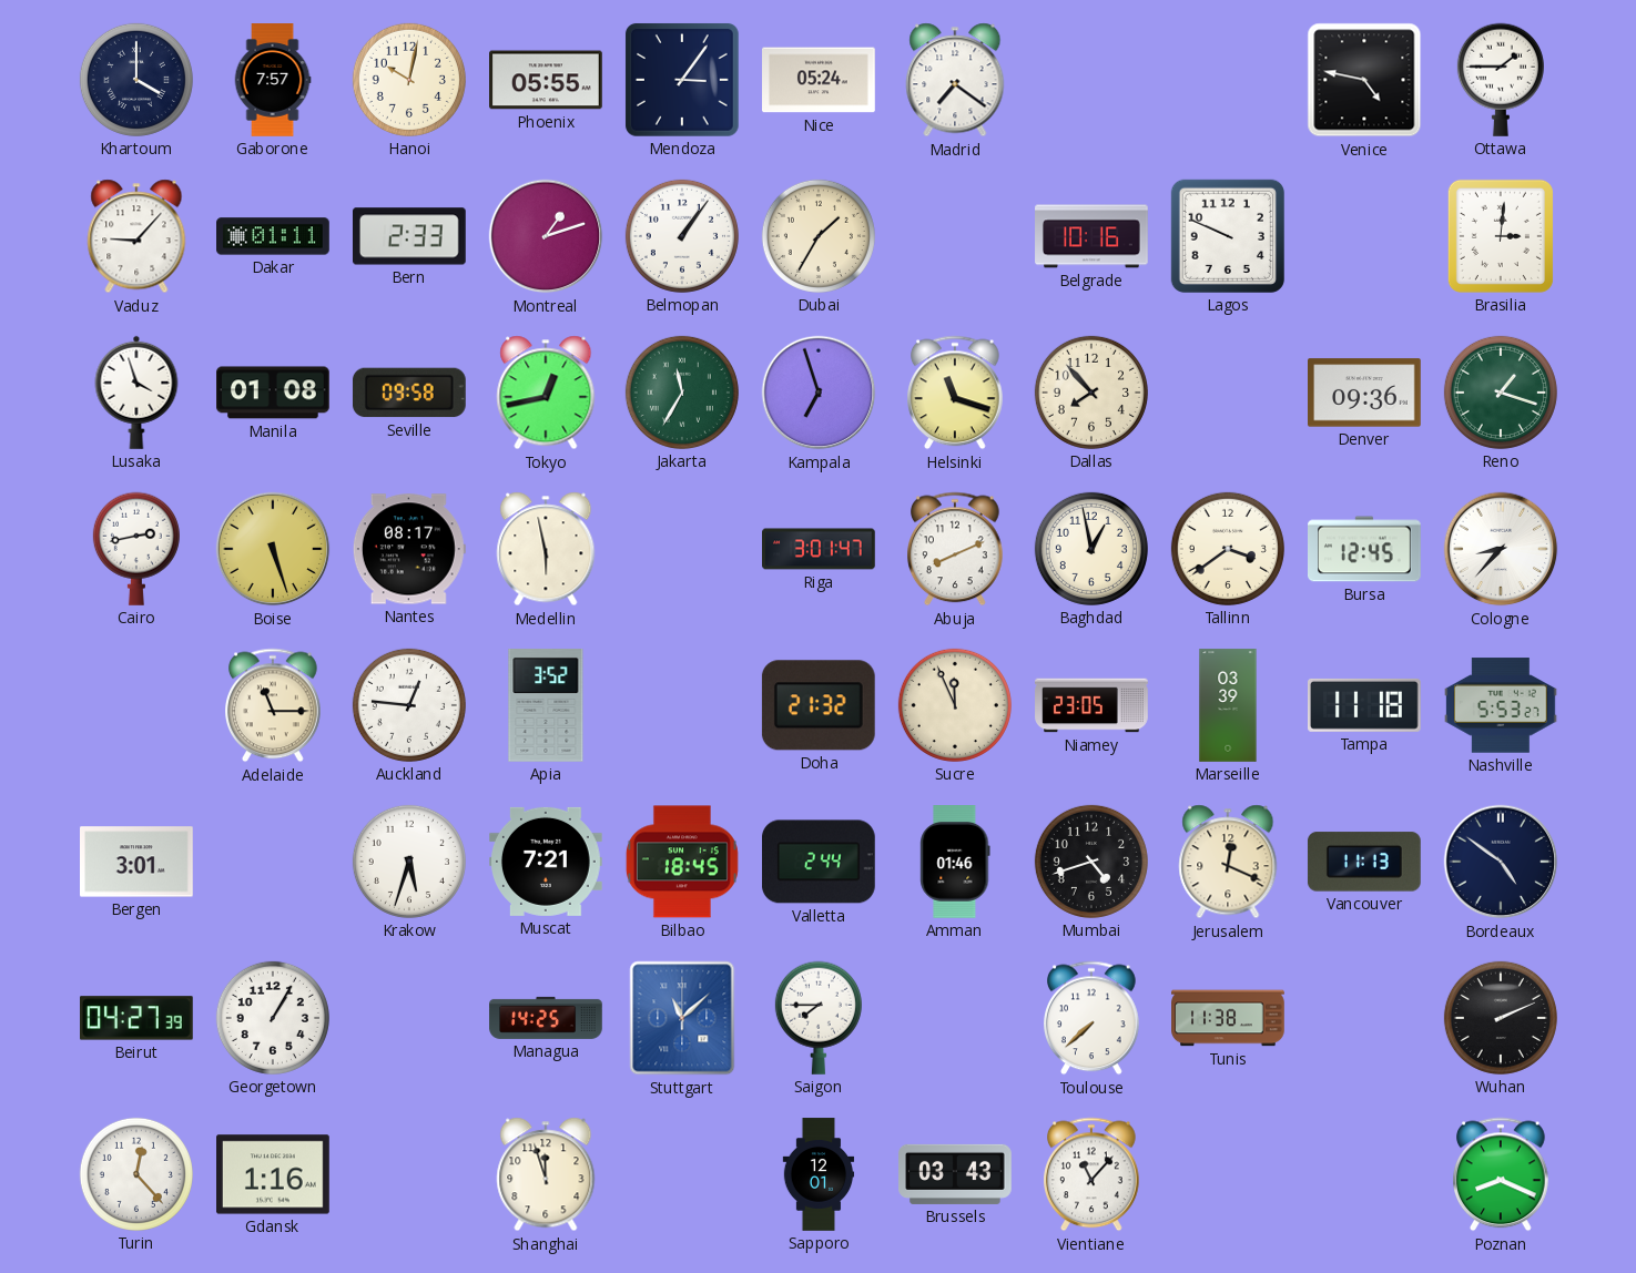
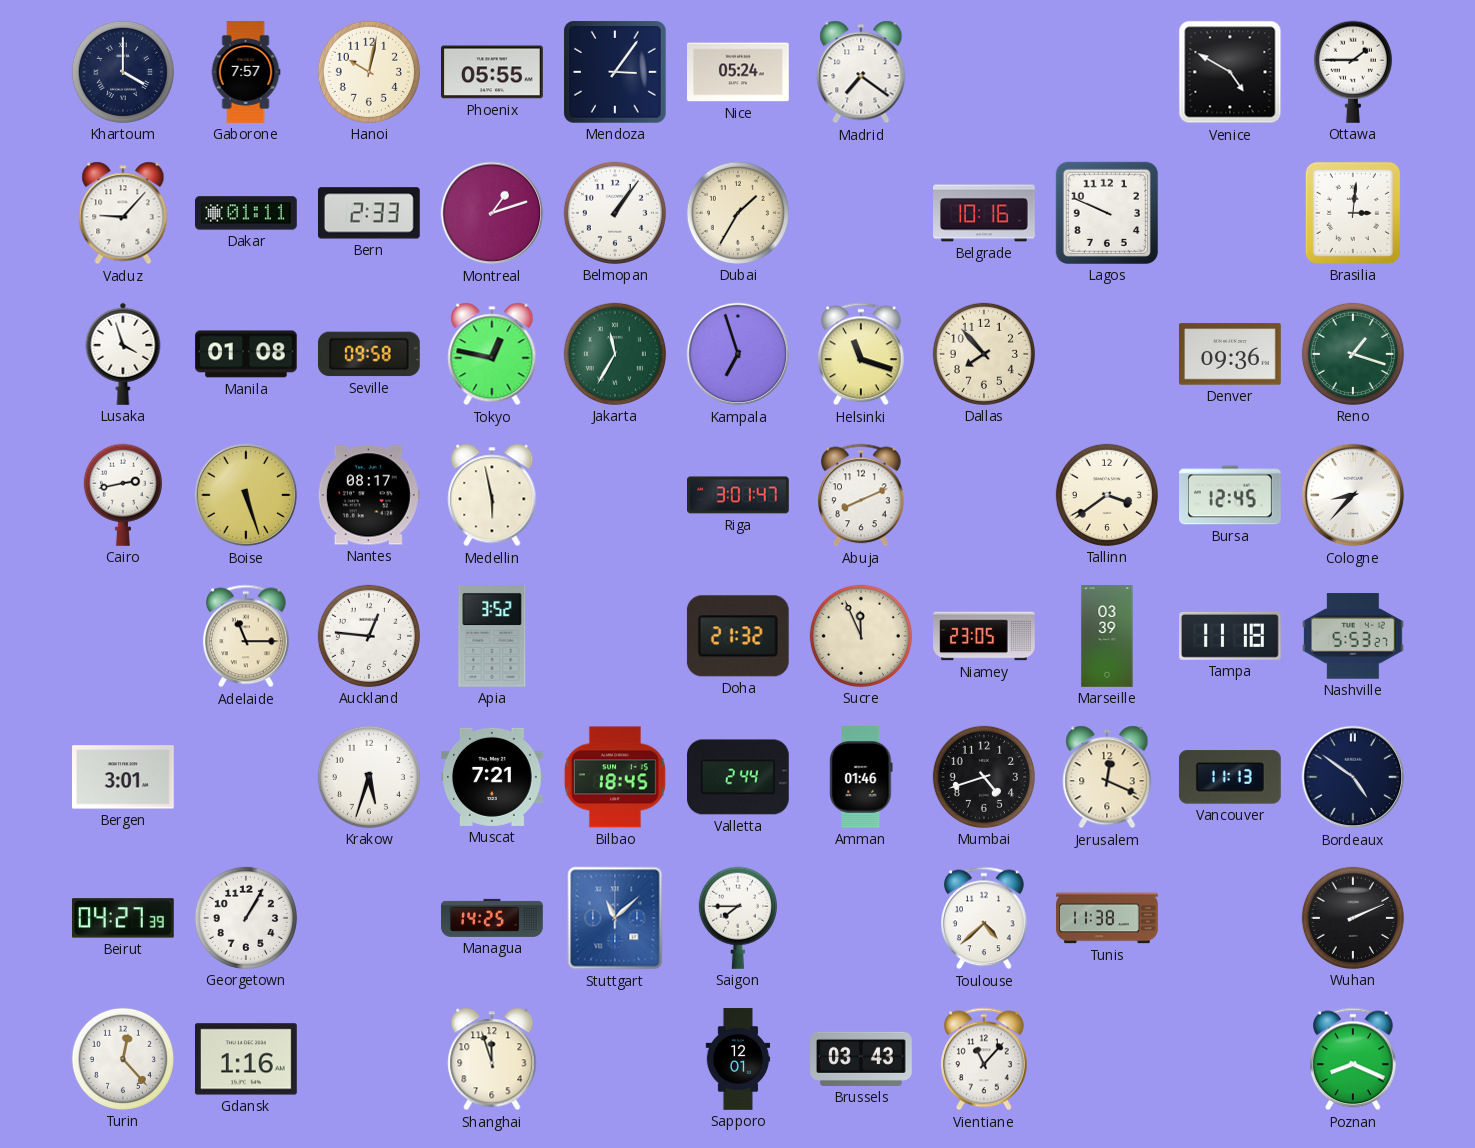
Venice: 4:47 -> 4:50
Tokyo: 12:43 -> 12:47
Baghdad: 12:58 -> none
Toulouse: 7:38 -> 4:38
